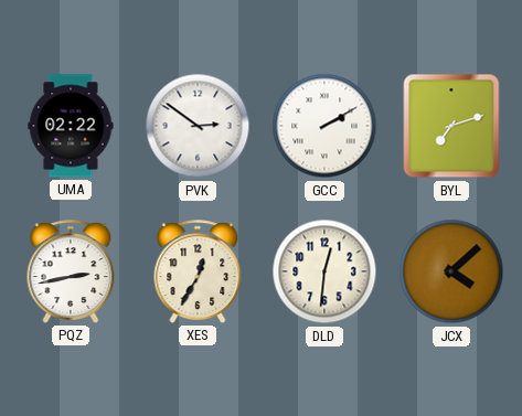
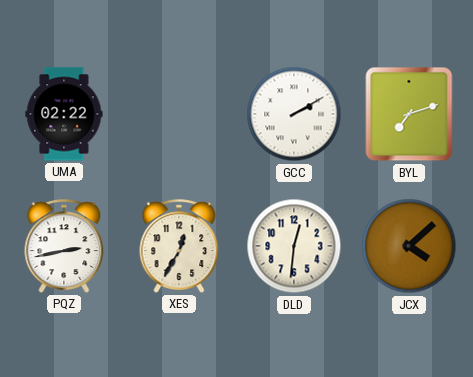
PVK: 2:51 -> none
